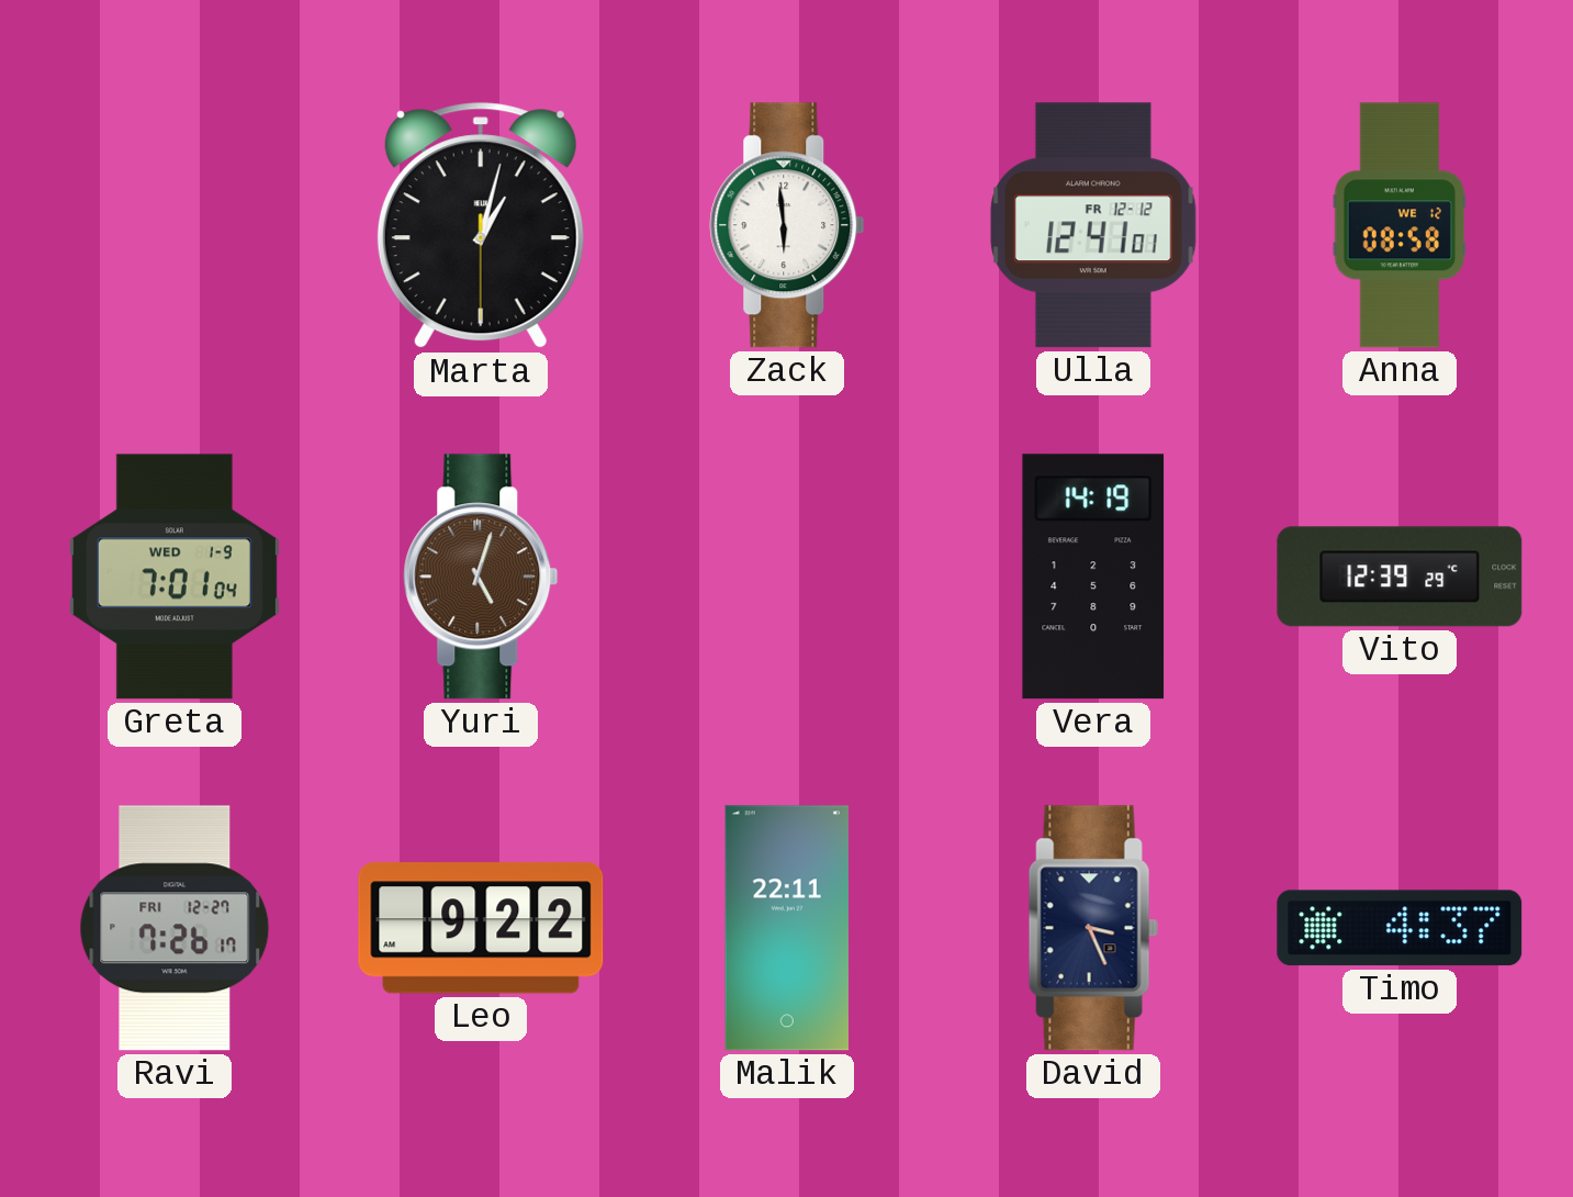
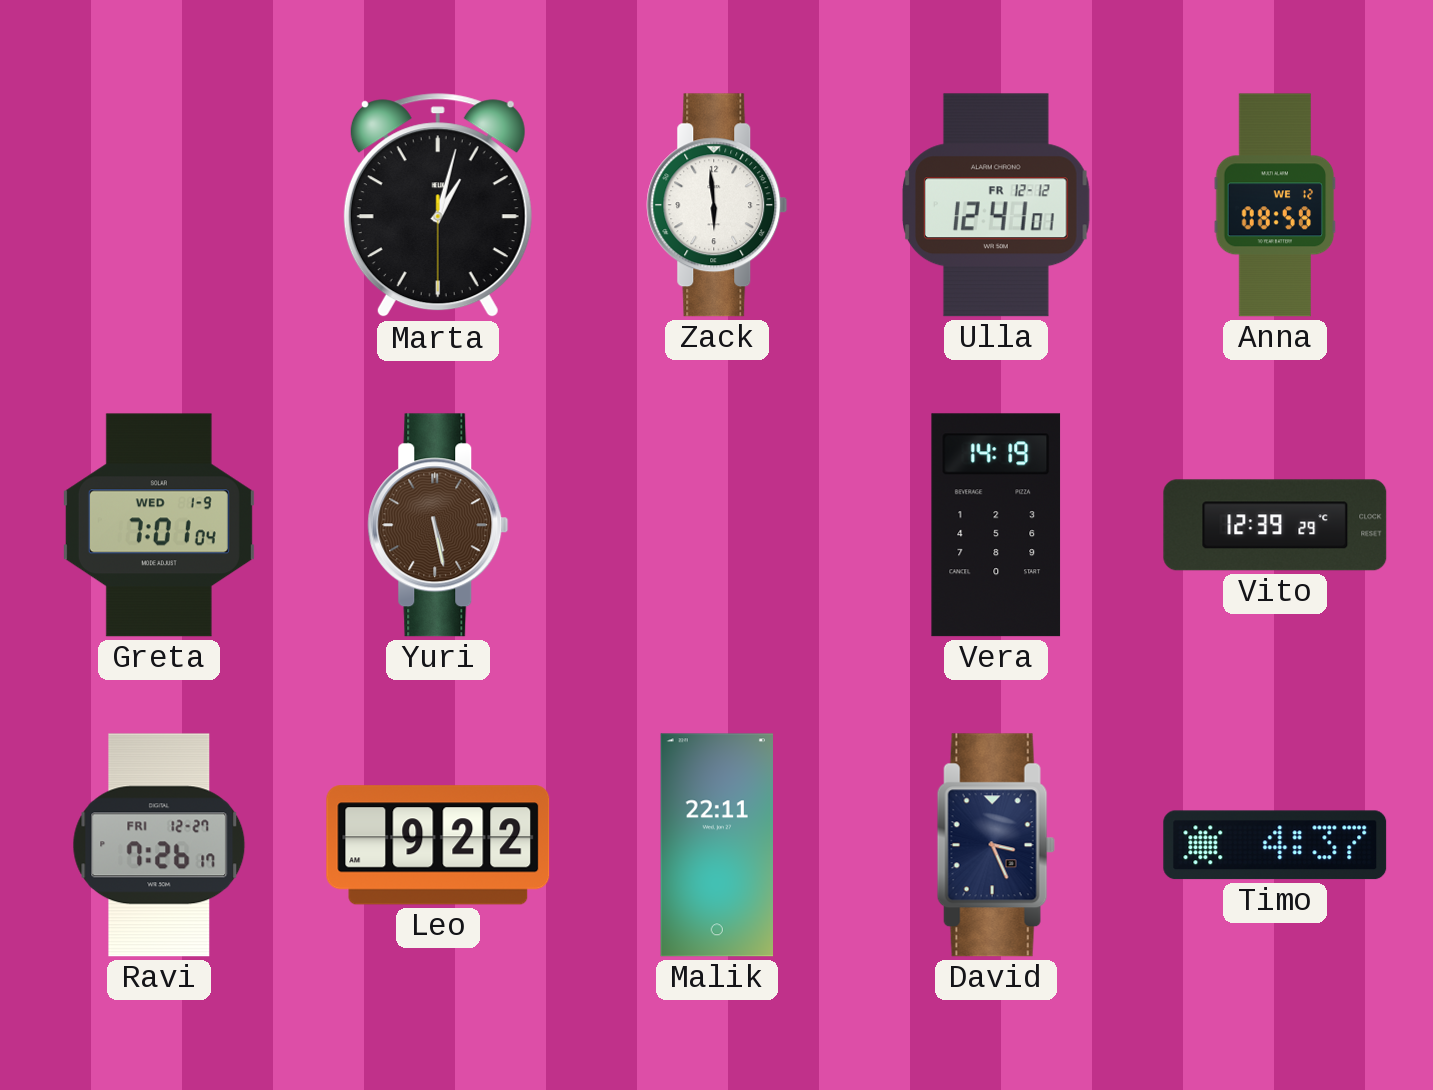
Yuri: 5:03 -> 5:28
